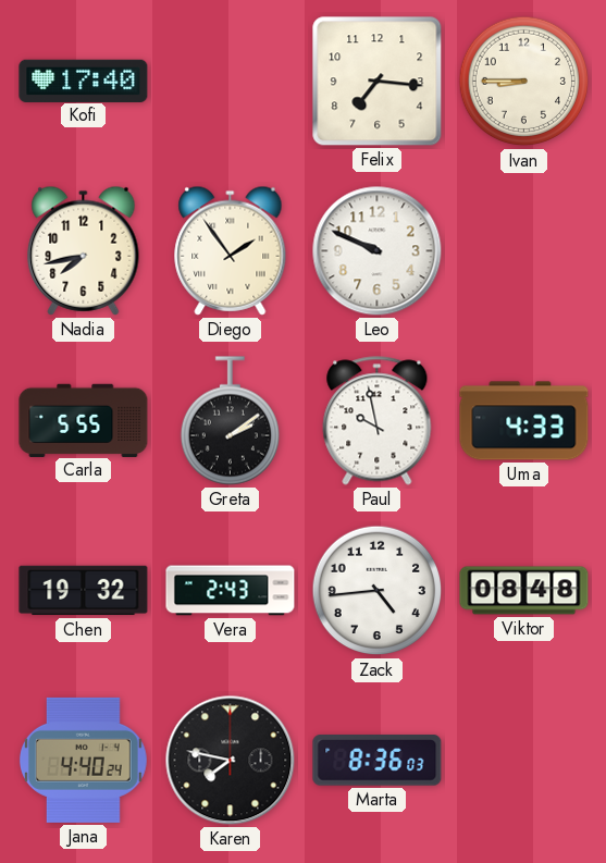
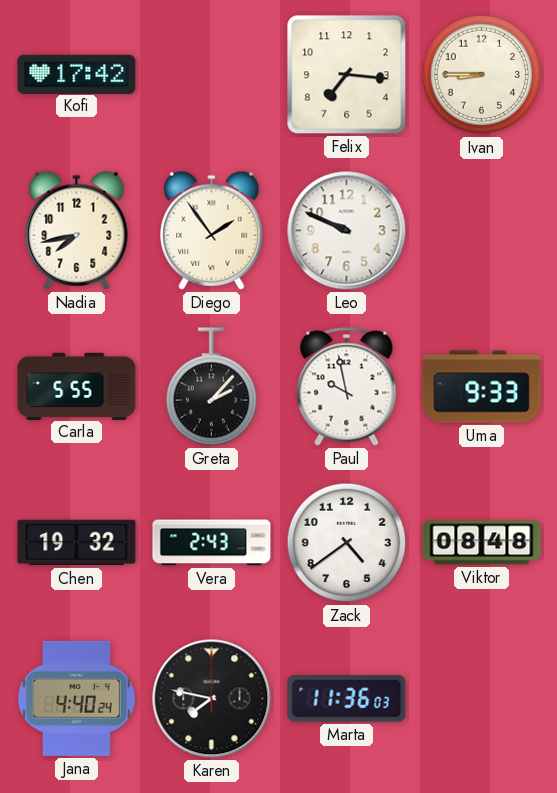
Kofi: 17:40 -> 17:42
Greta: 2:09 -> 2:07
Uma: 4:33 -> 9:33
Zack: 4:44 -> 4:39
Marta: 8:36 -> 11:36
